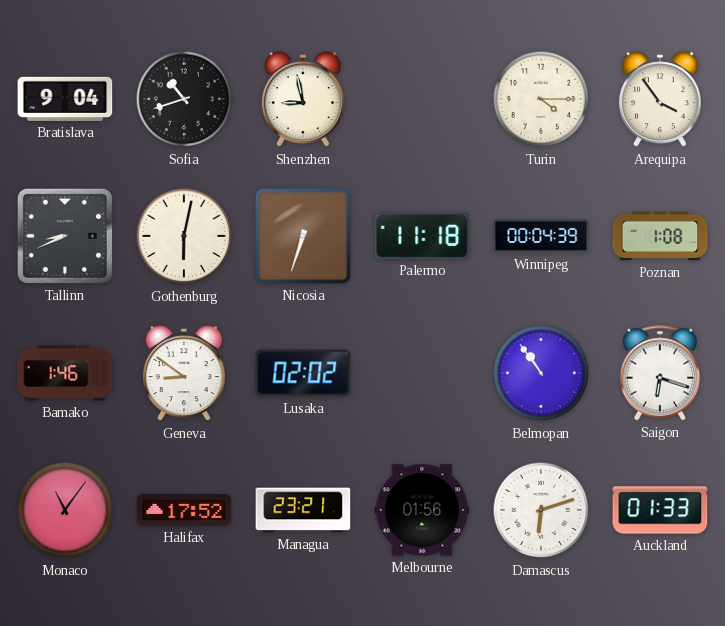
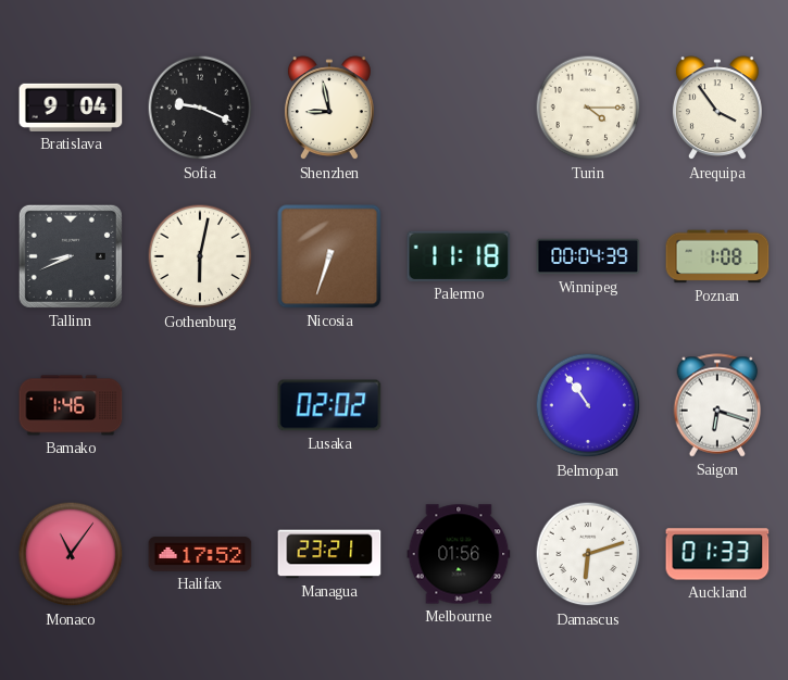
Sofia: 10:42 -> 9:19
Geneva: 8:51 -> none
